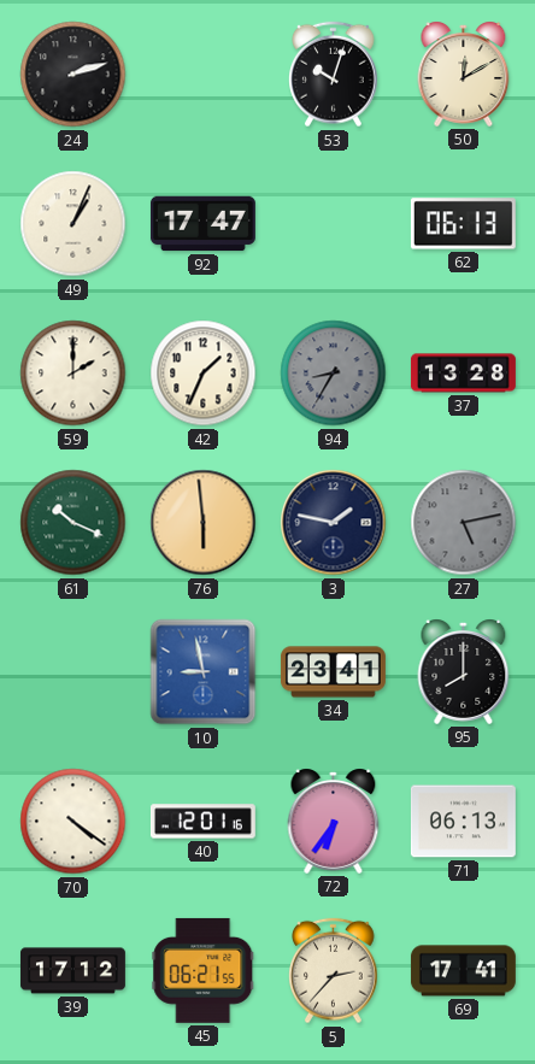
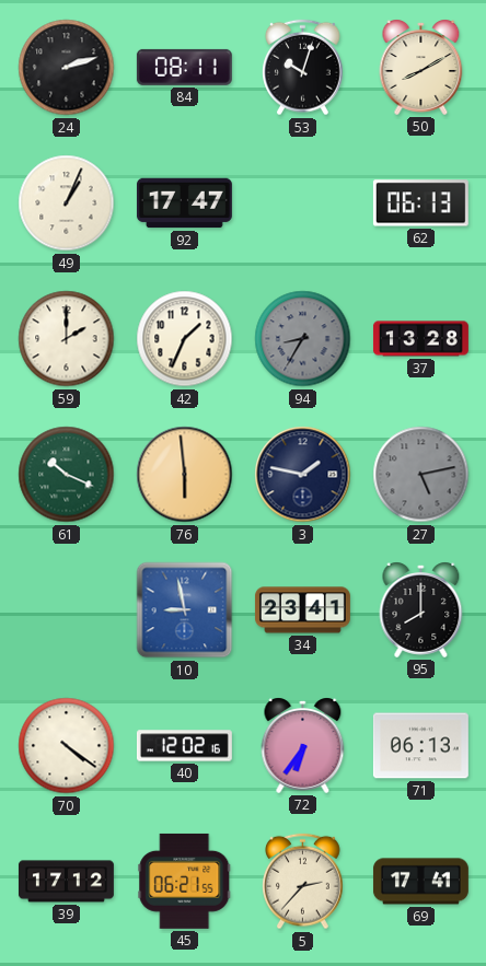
84: none -> 08:11
50: 12:10 -> 8:10
40: 12:01 -> 12:02
